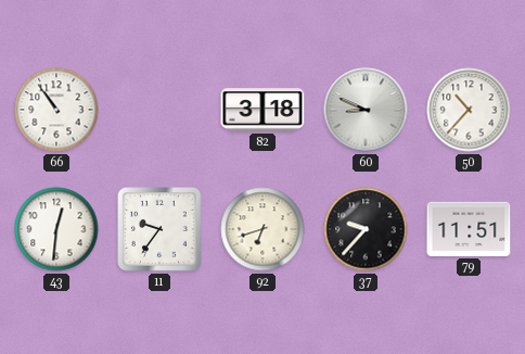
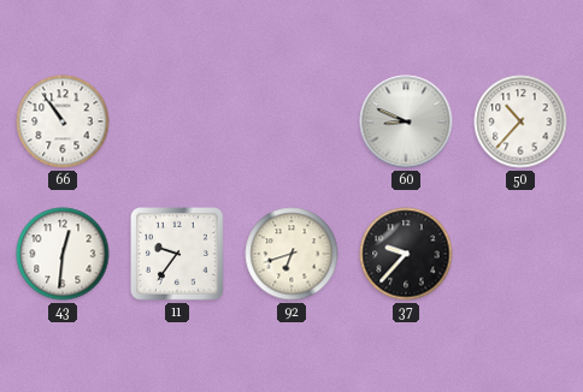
82: 3:18 -> none
79: 11:51 -> none
